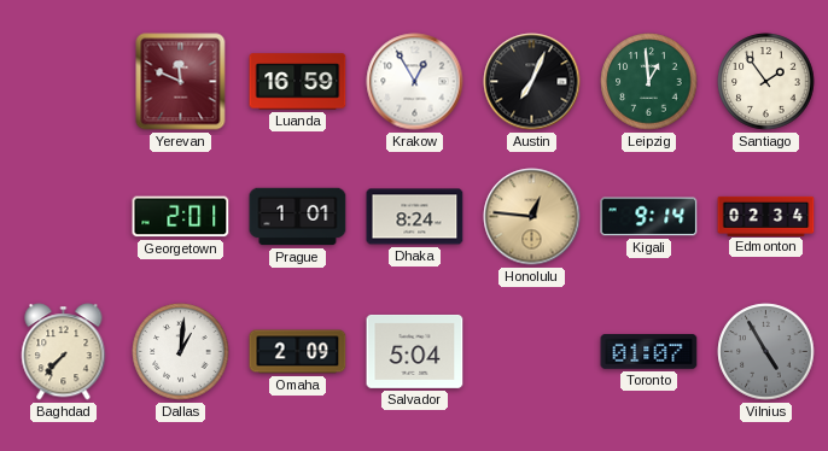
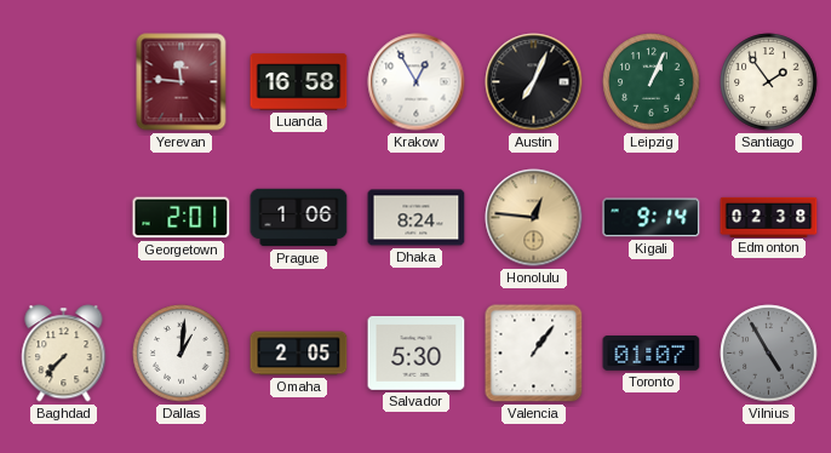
Yerevan: 11:49 -> 11:46
Luanda: 16:59 -> 16:58
Leipzig: 12:59 -> 1:04
Prague: 1:01 -> 1:06
Edmonton: 02:34 -> 02:38
Omaha: 2:09 -> 2:05
Salvador: 5:04 -> 5:30
Valencia: none -> 1:06
